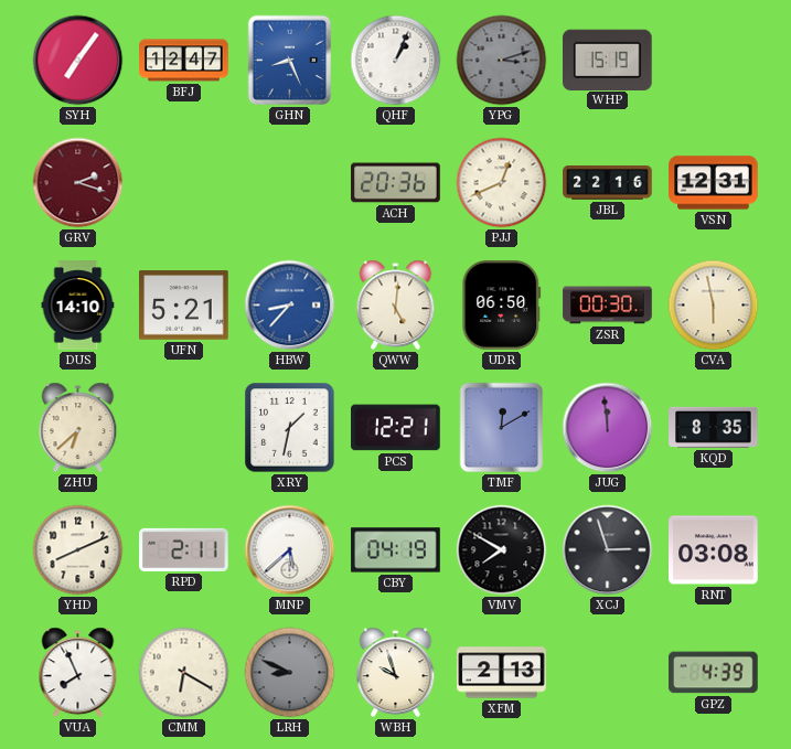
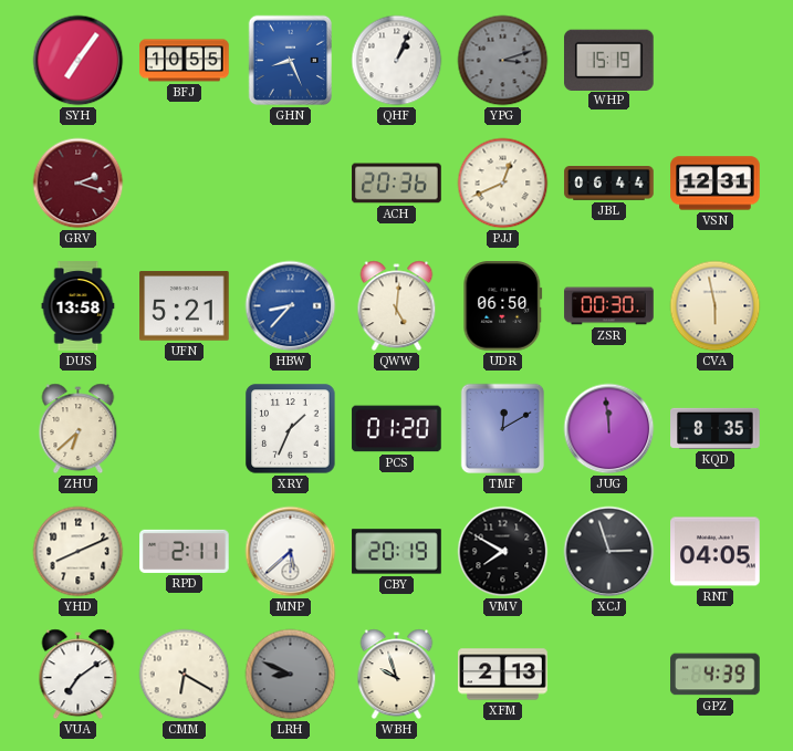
BFJ: 12:47 -> 10:55
JBL: 22:16 -> 06:44
DUS: 14:10 -> 13:58
XRY: 1:32 -> 1:34
PCS: 12:21 -> 01:20
CBY: 04:19 -> 20:19
RNT: 03:08 -> 04:05
VUA: 7:56 -> 7:09
